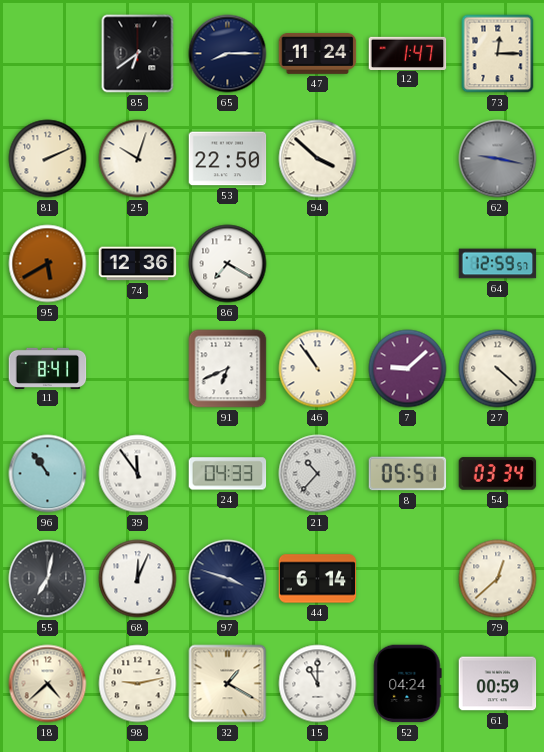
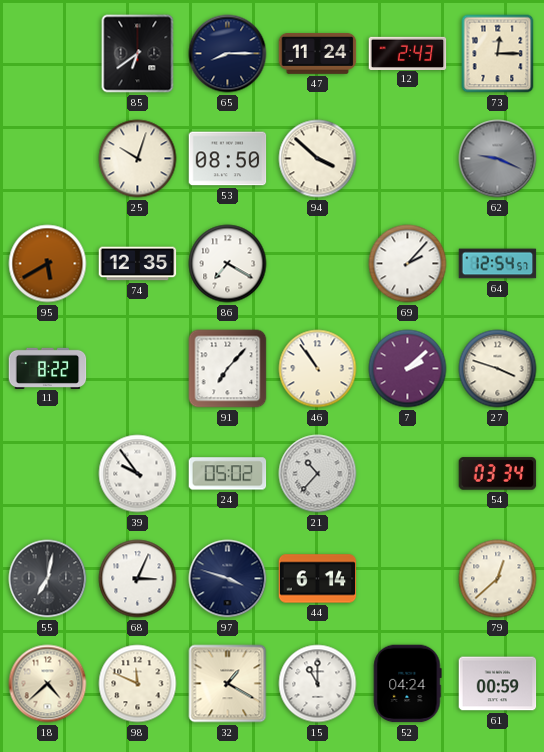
12: 1:47 -> 2:43
81: 2:11 -> none
53: 22:50 -> 08:50
62: 9:17 -> 9:19
74: 12:36 -> 12:35
69: none -> 2:07
64: 12:59 -> 12:54
11: 8:41 -> 8:22
91: 6:41 -> 7:07
7: 9:08 -> 2:08
27: 4:22 -> 3:48
96: 10:54 -> none
39: 11:54 -> 9:54
24: 04:33 -> 05:02
8: 05:51 -> none
68: 12:04 -> 3:04
98: 9:13 -> 11:49
